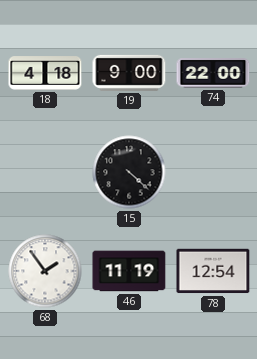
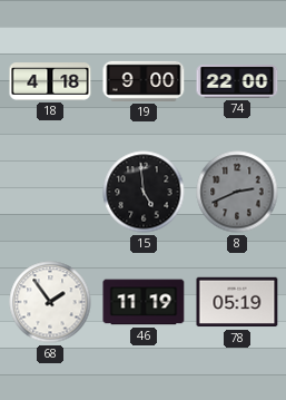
15: 4:22 -> 4:59
8: none -> 2:41
78: 12:54 -> 05:19
